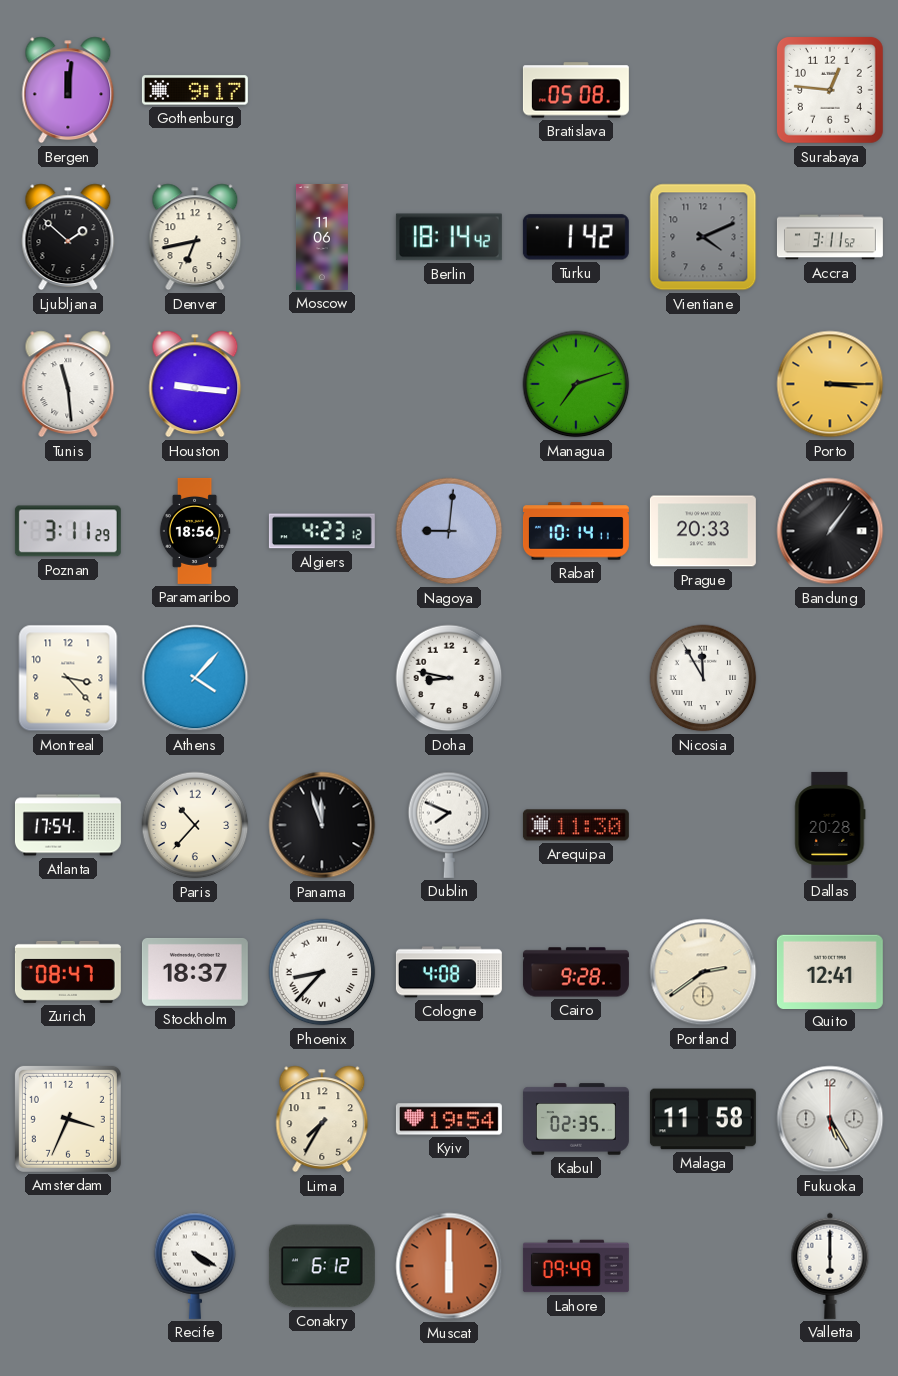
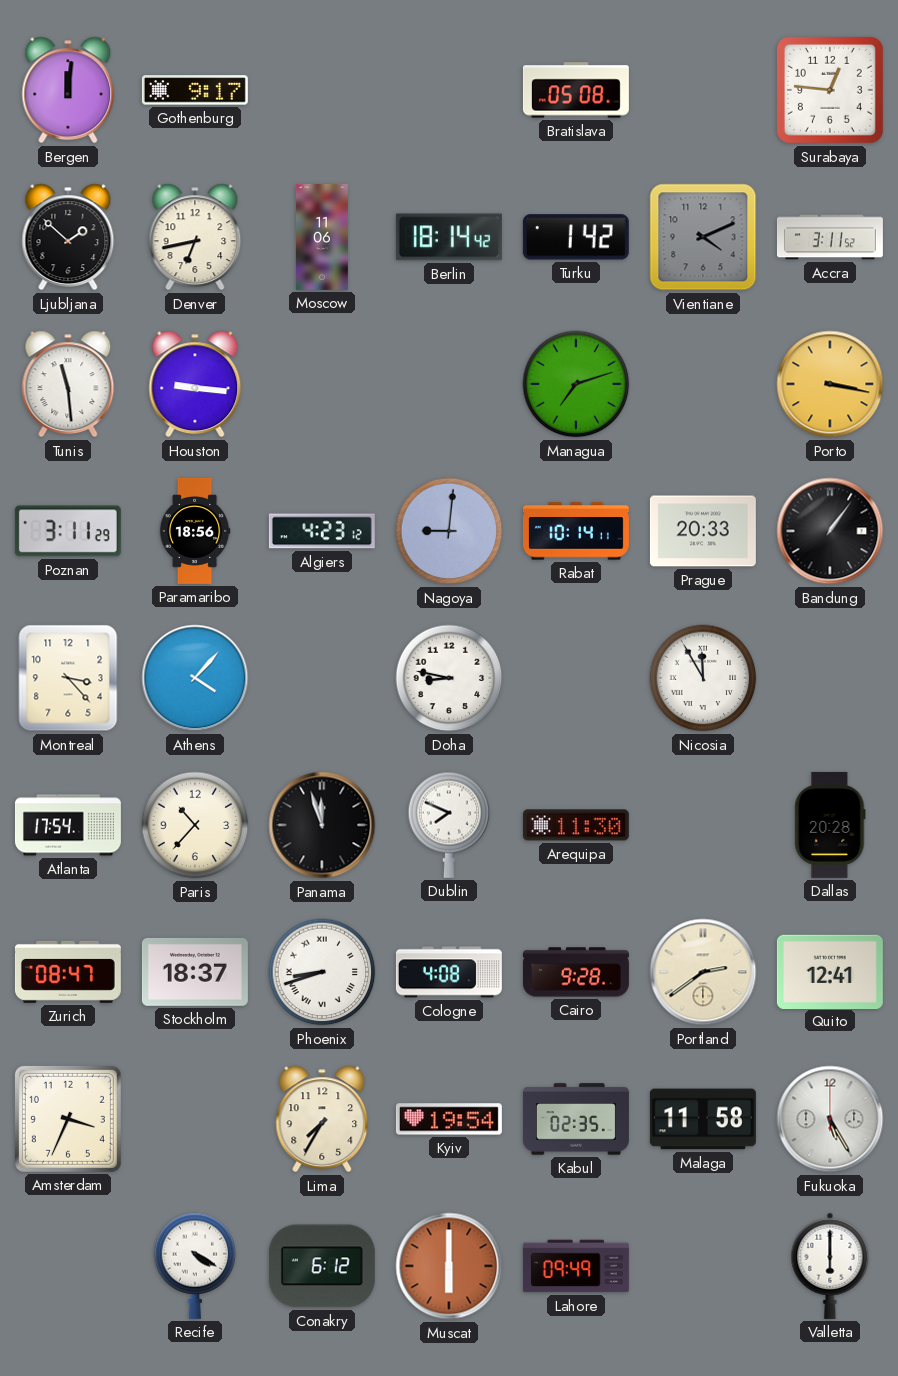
Porto: 3:15 -> 3:17
Phoenix: 8:37 -> 8:42
